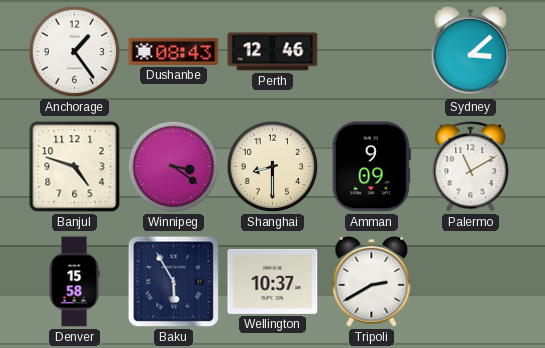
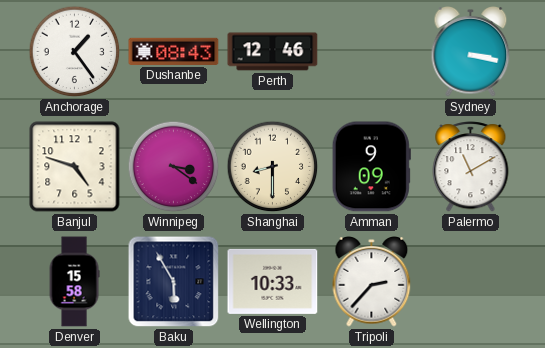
Sydney: 3:08 -> 3:17
Wellington: 10:37 -> 10:33
Tripoli: 2:40 -> 2:37
